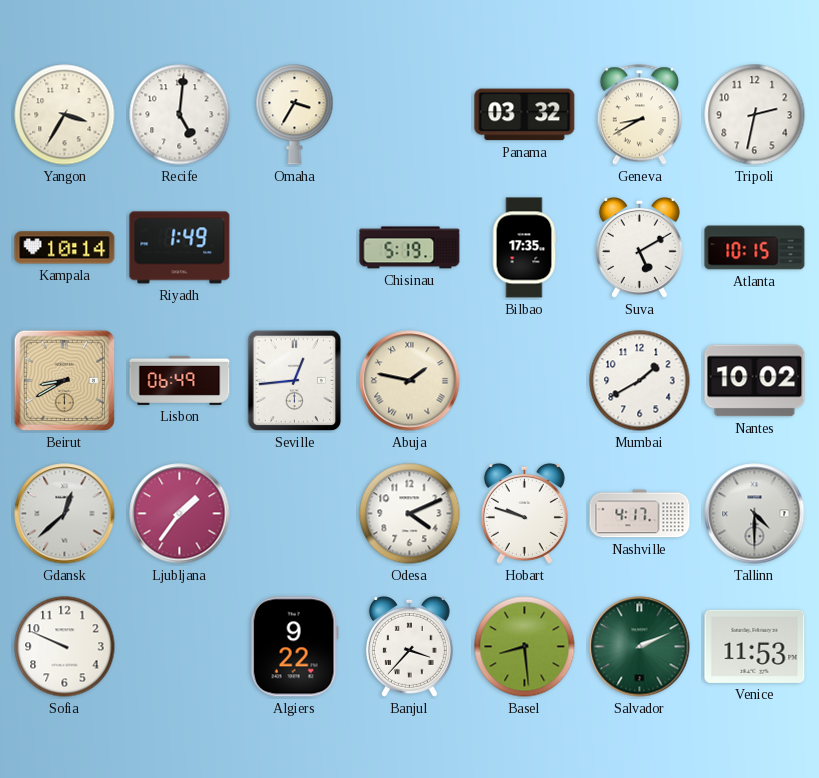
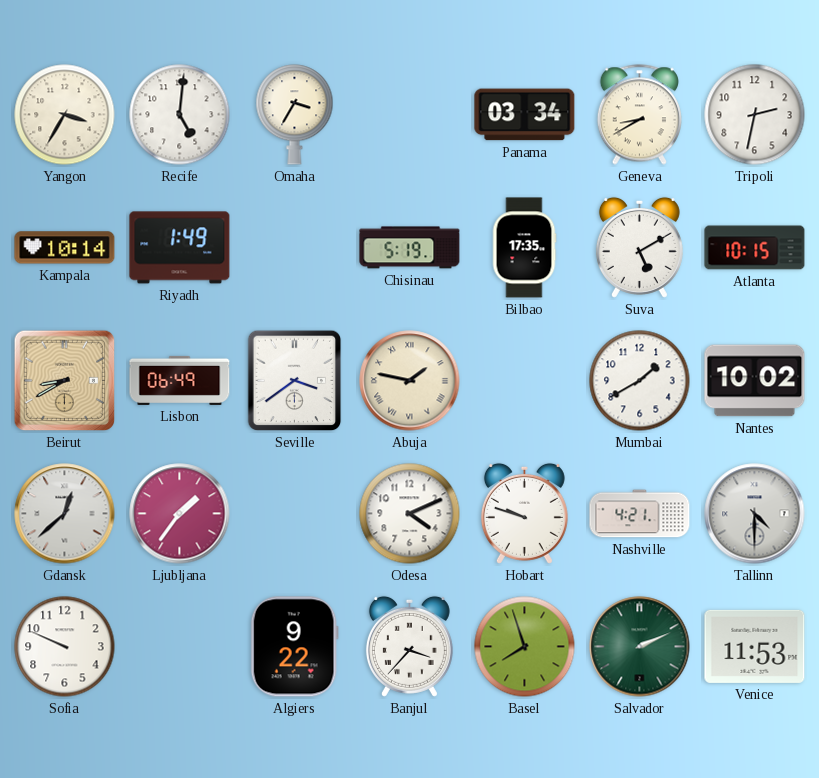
Panama: 03:32 -> 03:34
Seville: 12:44 -> 3:39
Nashville: 4:17 -> 4:21
Basel: 8:29 -> 7:57
